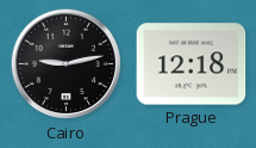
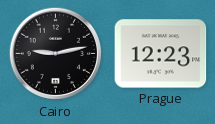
Prague: 12:18 -> 12:23
